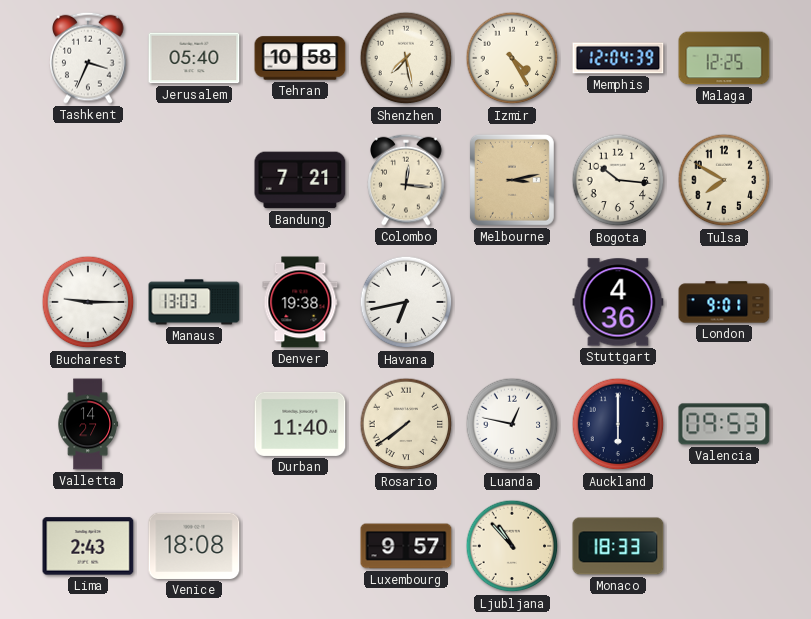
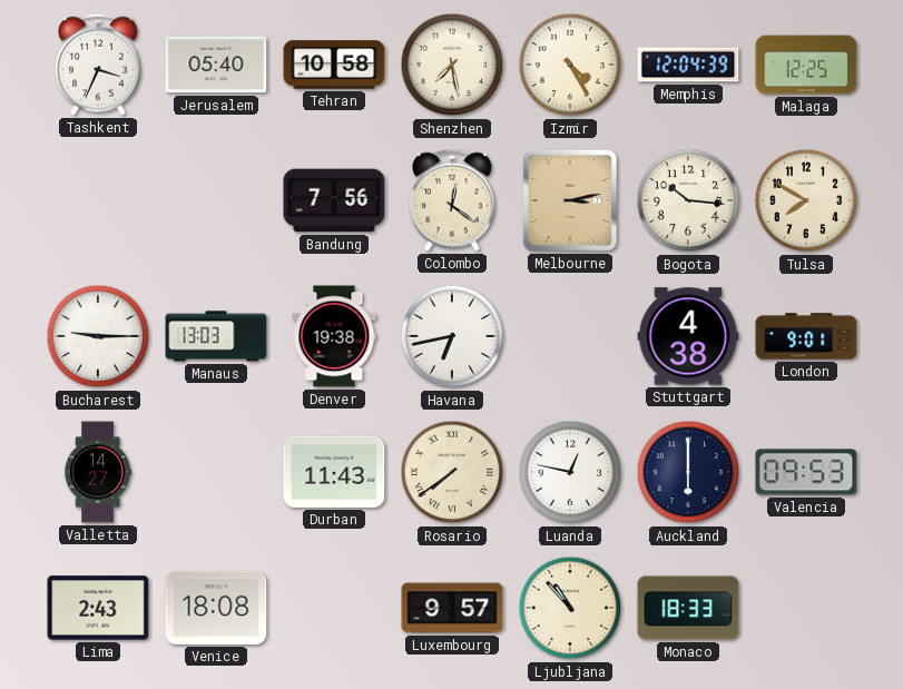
Bandung: 7:21 -> 7:56
Colombo: 12:16 -> 12:21
Stuttgart: 4:36 -> 4:38
Durban: 11:40 -> 11:43
